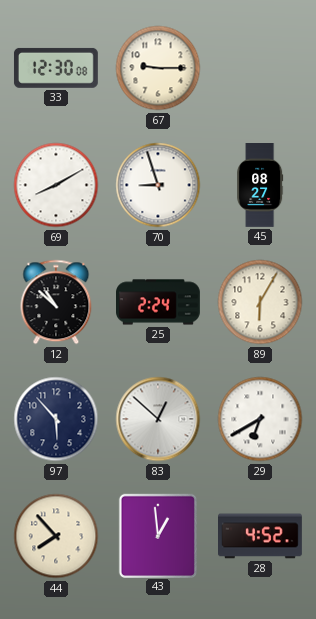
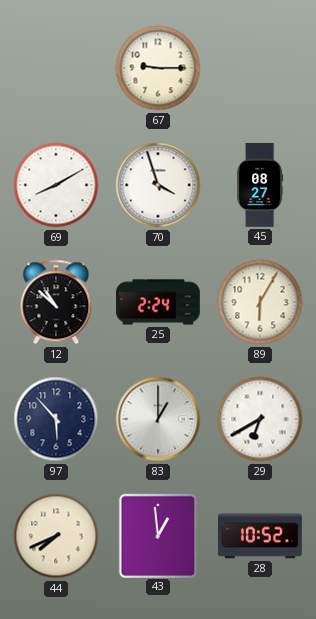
33: 12:30 -> none
70: 8:57 -> 3:57
83: 12:52 -> 1:00
44: 7:53 -> 7:41
28: 4:52 -> 10:52
